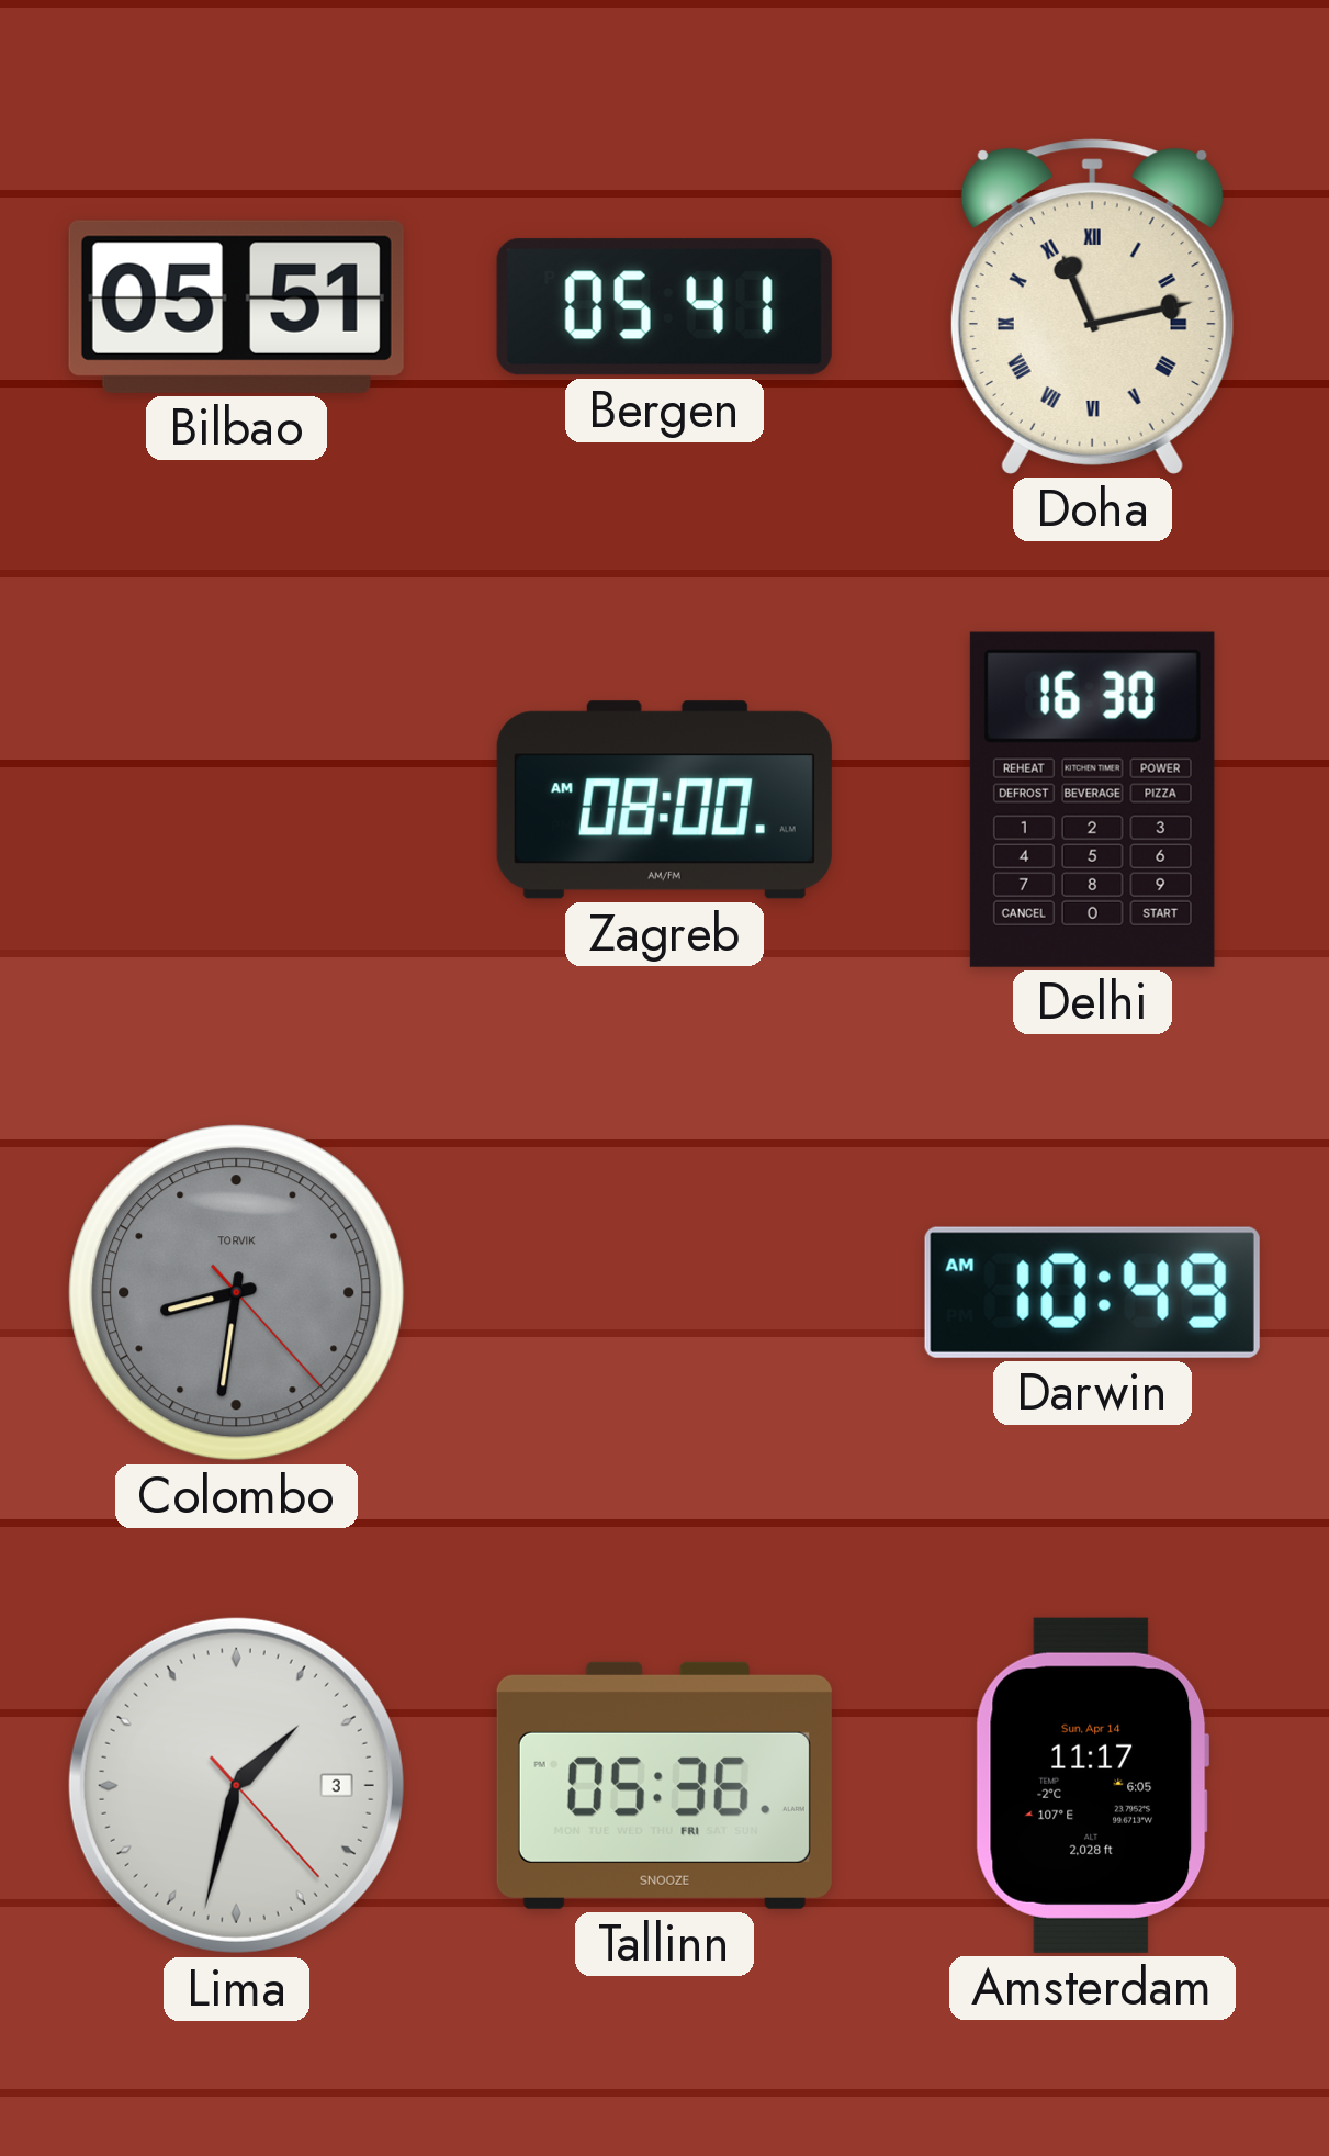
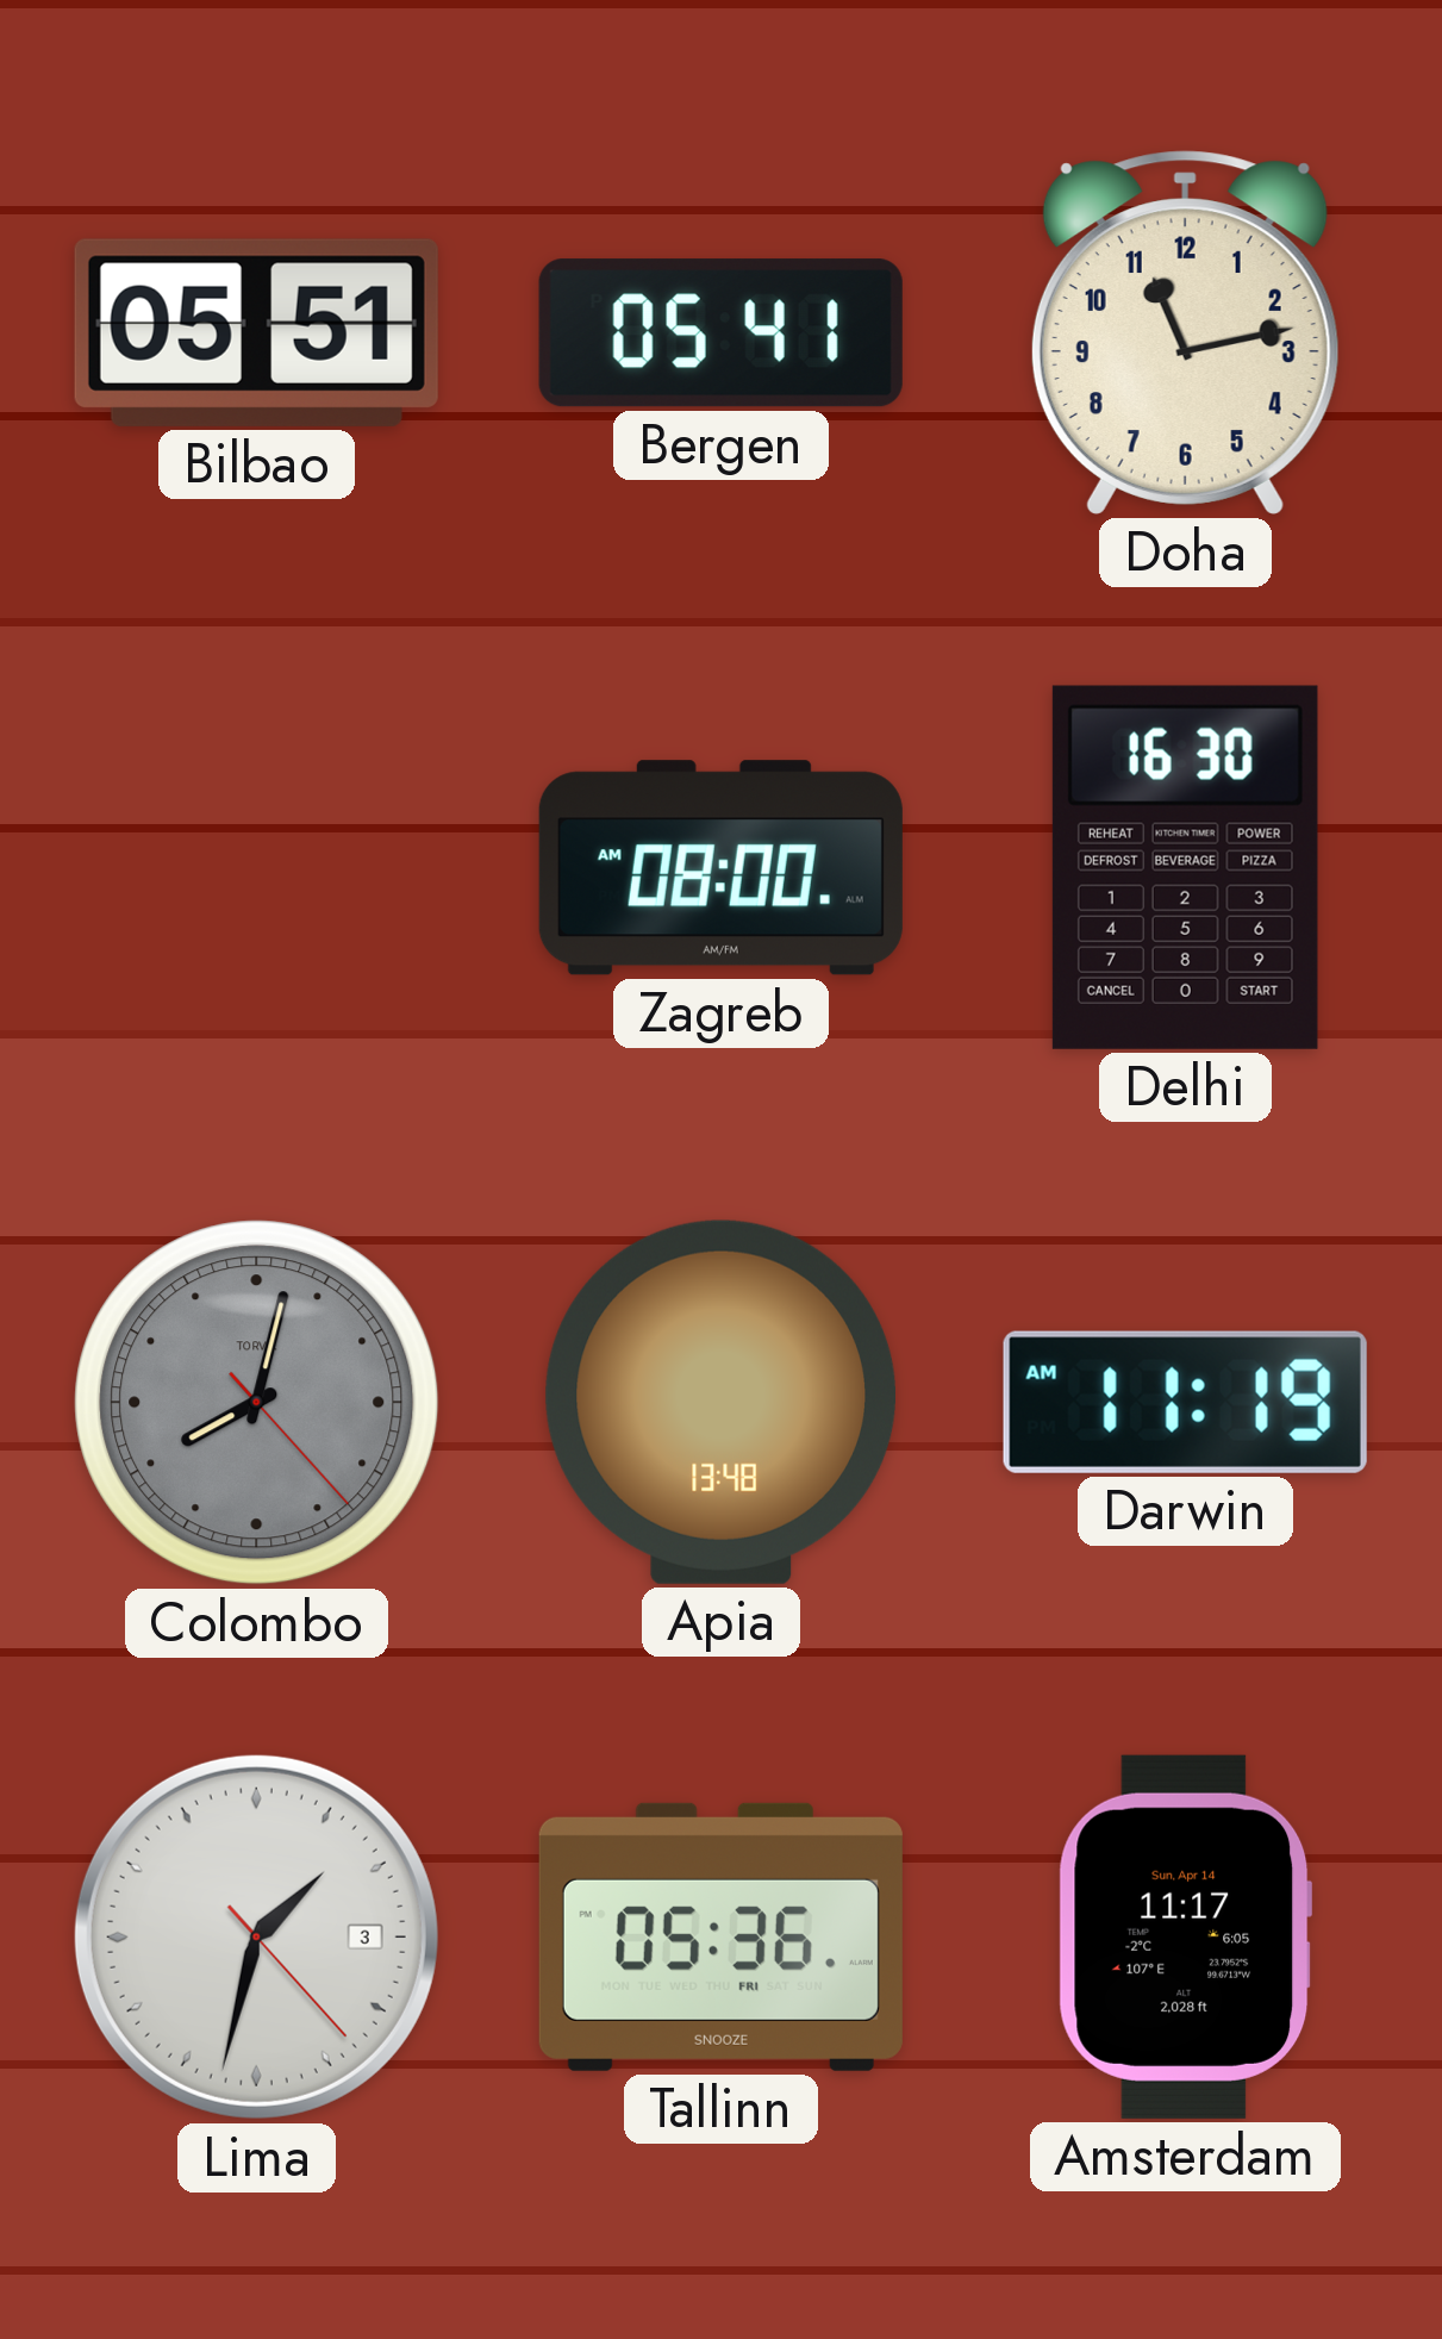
Doha numerals: Roman -> Arabic
Colombo: 8:31 -> 8:02
Apia: none -> 13:48
Darwin: 10:49 -> 11:19
